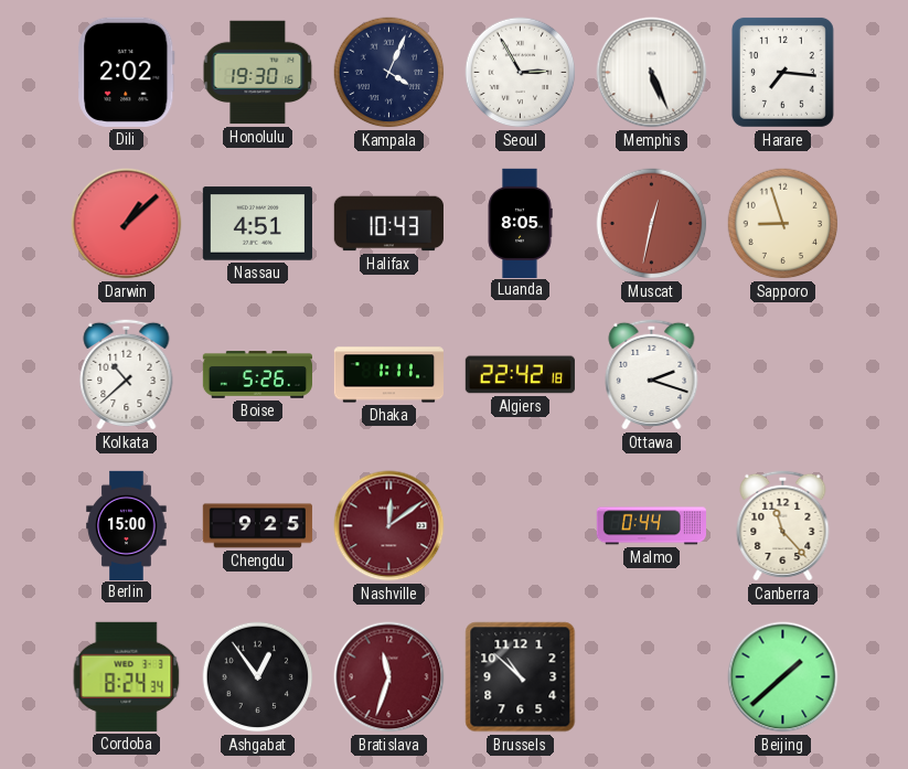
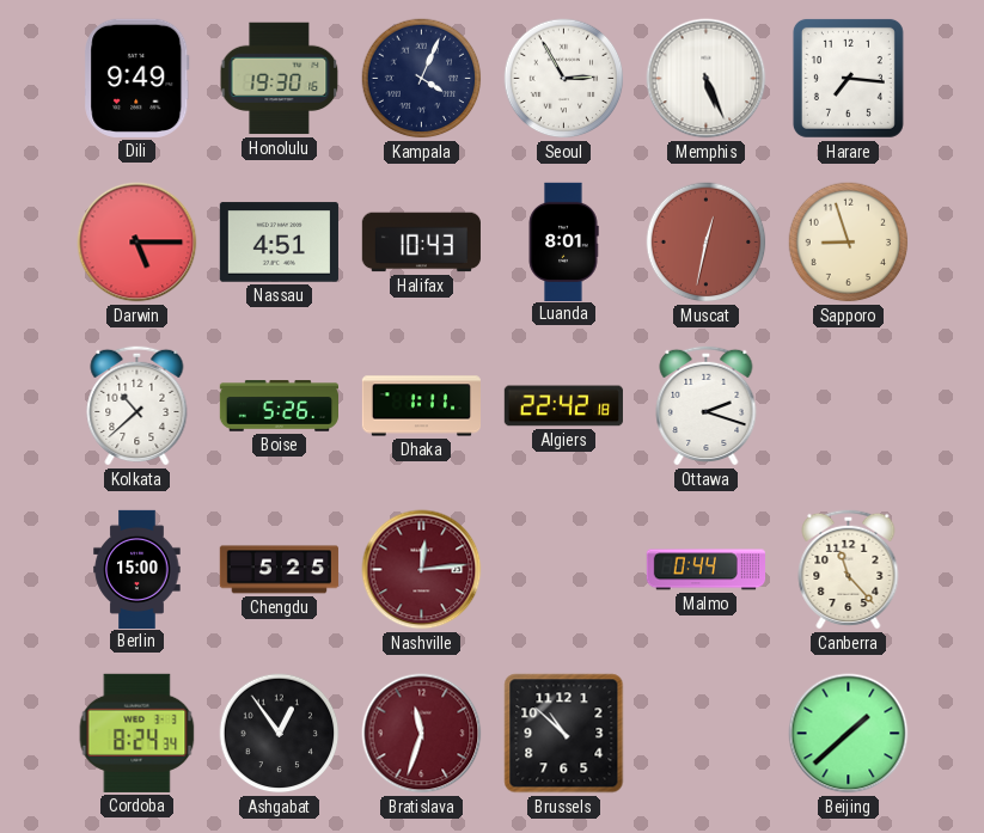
Dili: 2:02 -> 9:49
Darwin: 1:08 -> 5:15
Luanda: 8:05 -> 8:01
Chengdu: 9:25 -> 5:25
Nashville: 12:09 -> 12:14
